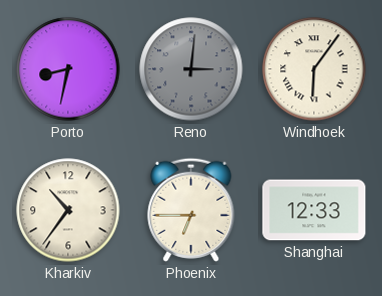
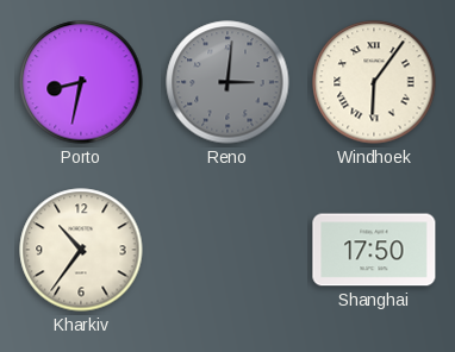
Phoenix: 6:45 -> none
Shanghai: 12:33 -> 17:50
